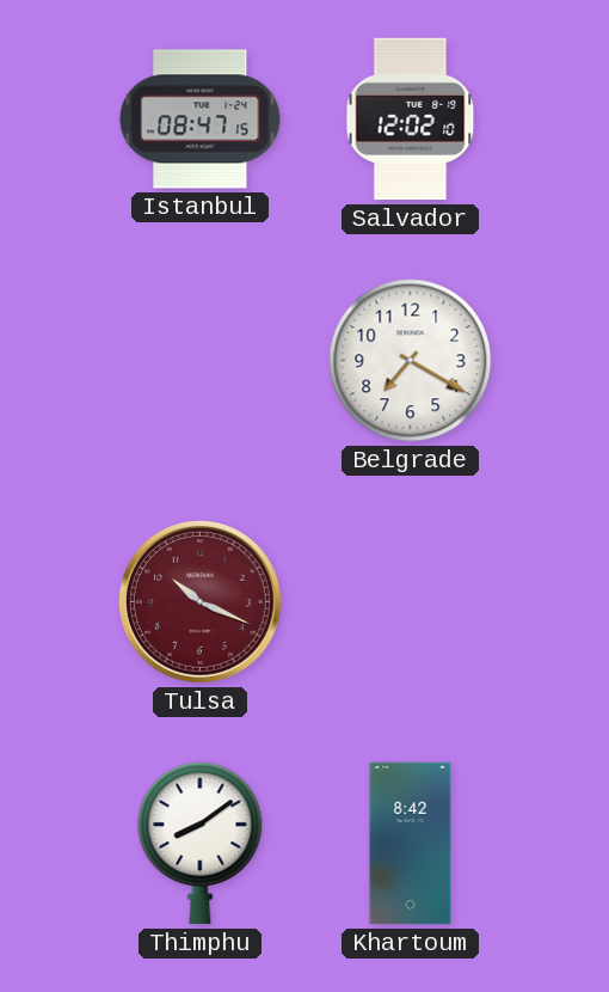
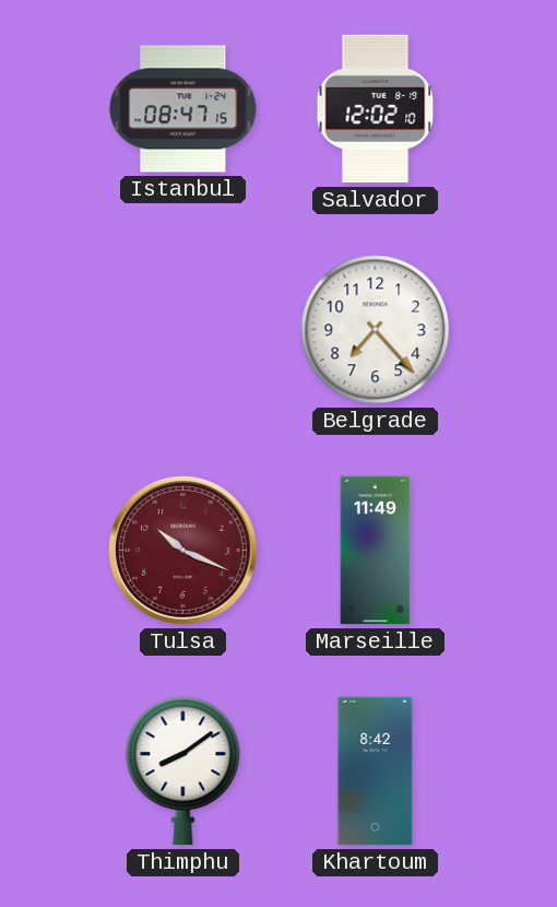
Belgrade: 7:20 -> 7:23
Marseille: none -> 11:49
